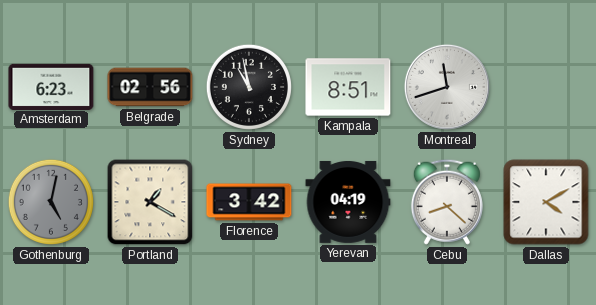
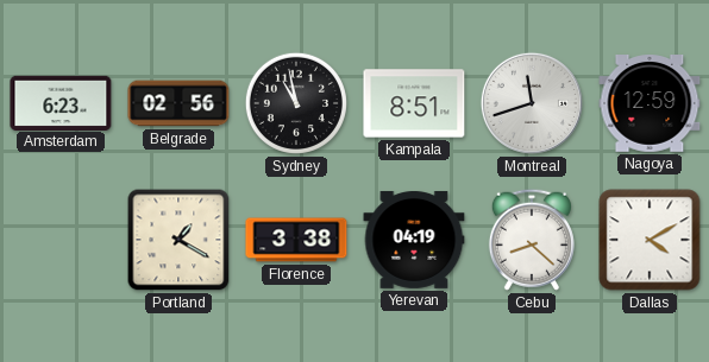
Nagoya: none -> 12:59
Gothenburg: 5:02 -> none
Florence: 3:42 -> 3:38
